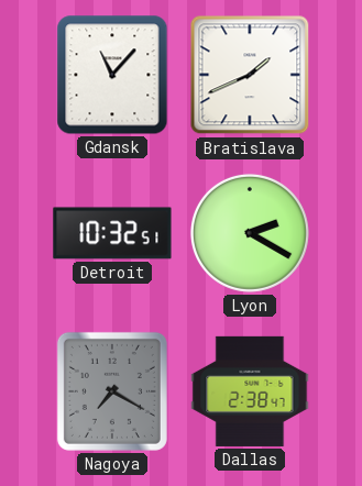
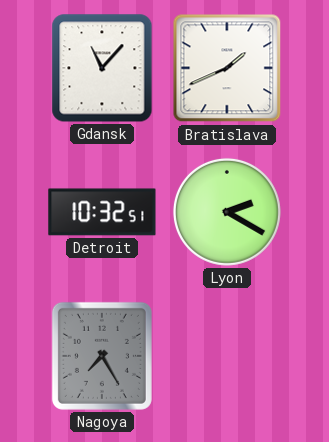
Nagoya: 7:20 -> 7:25
Dallas: 2:38 -> none
